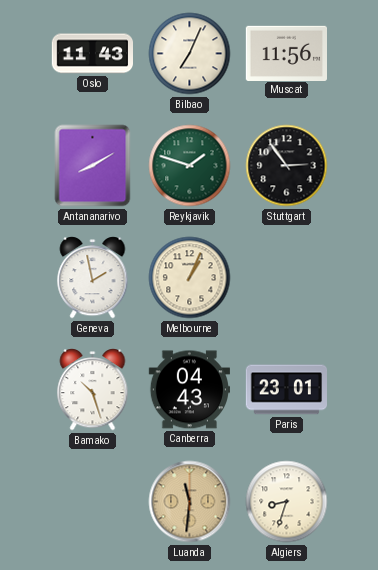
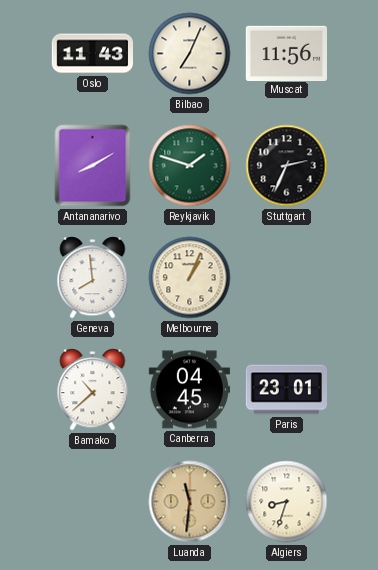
Stuttgart: 2:54 -> 2:34
Geneva: 1:58 -> 7:59
Bamako: 10:27 -> 10:38
Canberra: 04:43 -> 04:45
